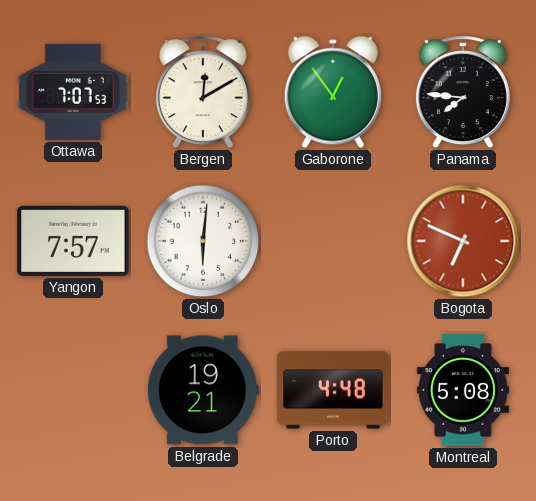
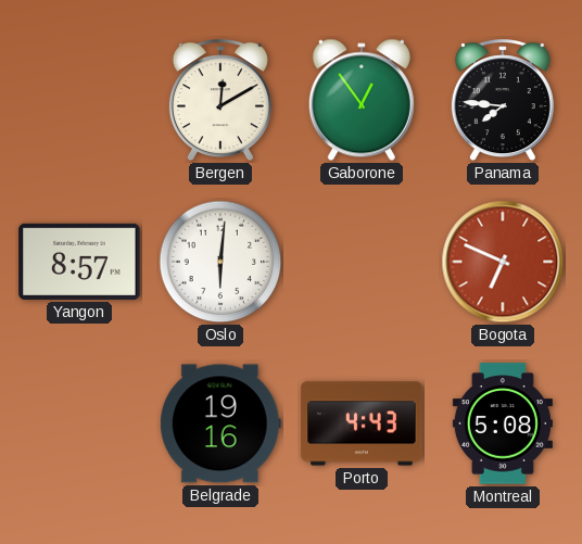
Ottawa: 7:07 -> none
Yangon: 7:57 -> 8:57
Belgrade: 19:21 -> 19:16
Porto: 4:48 -> 4:43
